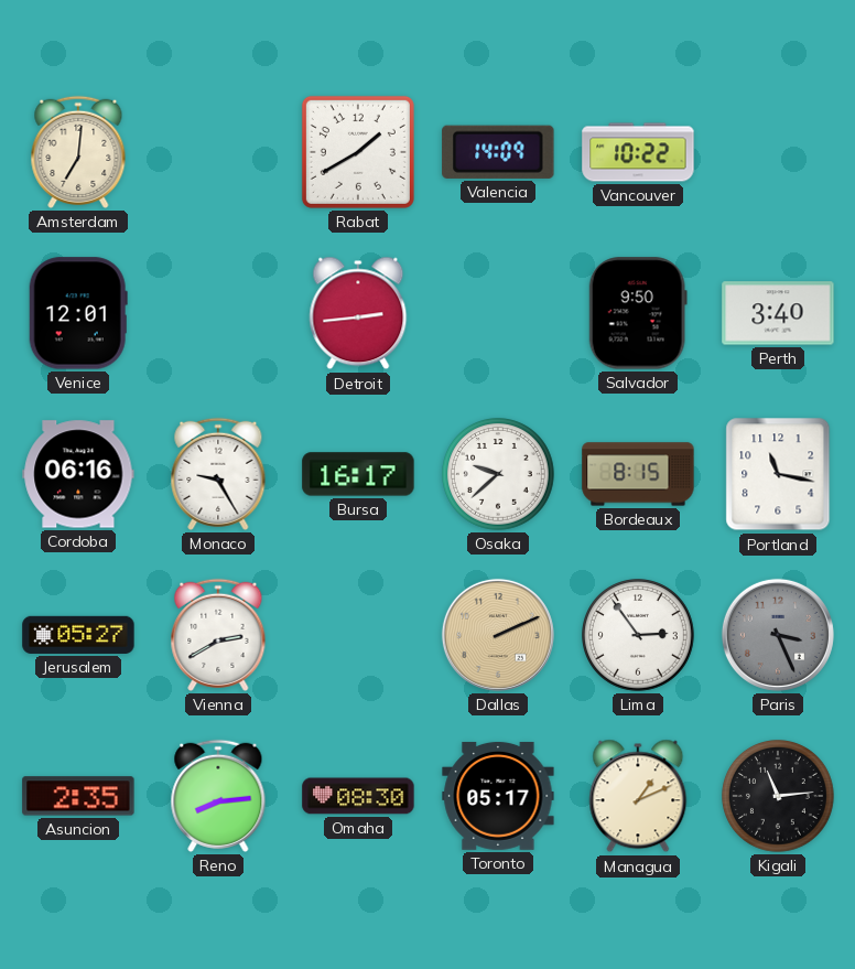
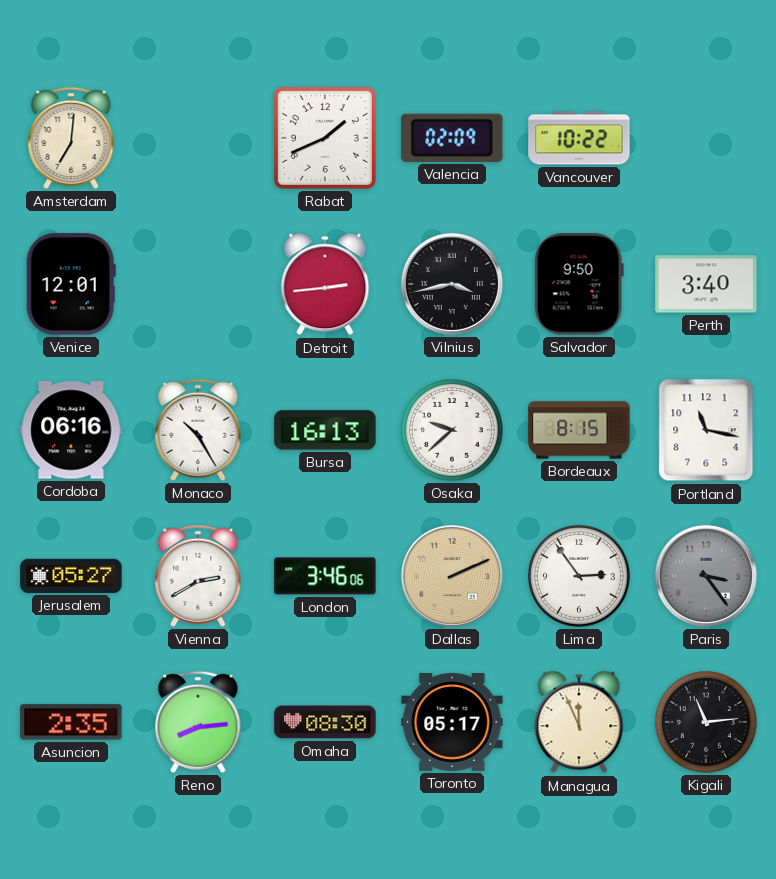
Rabat: 1:40 -> 1:41
Valencia: 14:09 -> 02:09
Vilnius: none -> 3:43
Monaco: 9:25 -> 10:25
Bursa: 16:17 -> 16:13
London: none -> 3:46
Paris: 3:26 -> 3:24
Managua: 1:11 -> 11:56
